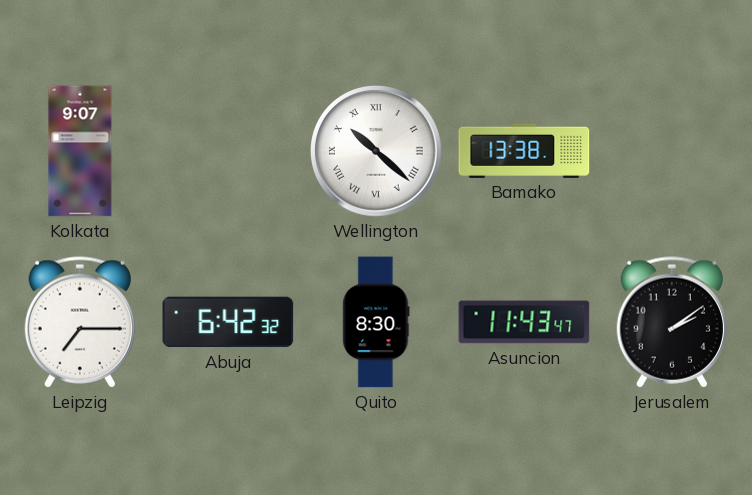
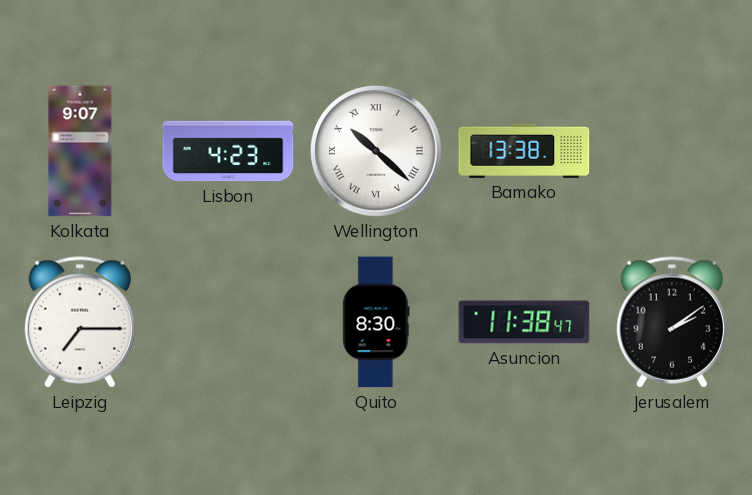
Lisbon: none -> 4:23
Abuja: 6:42 -> none
Asuncion: 11:43 -> 11:38
